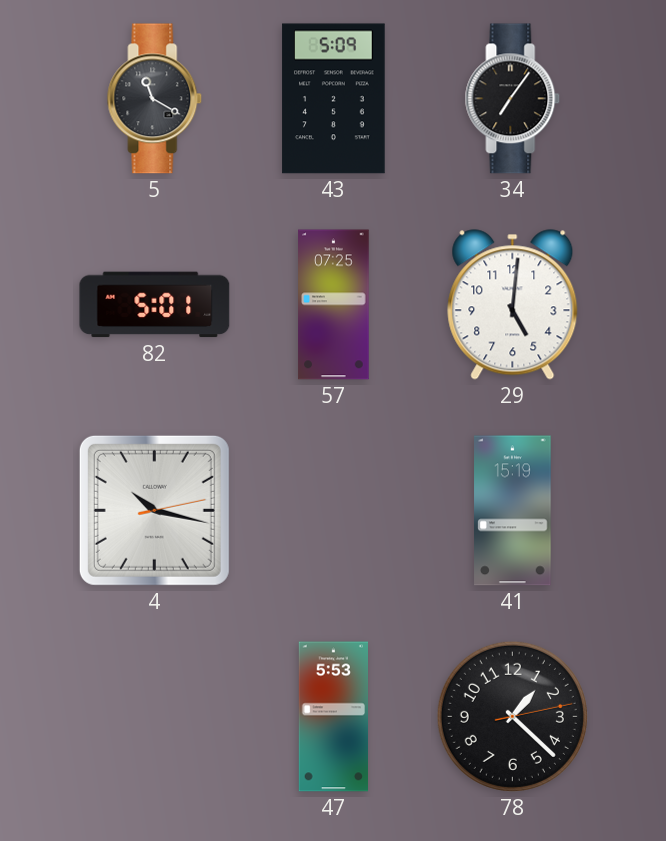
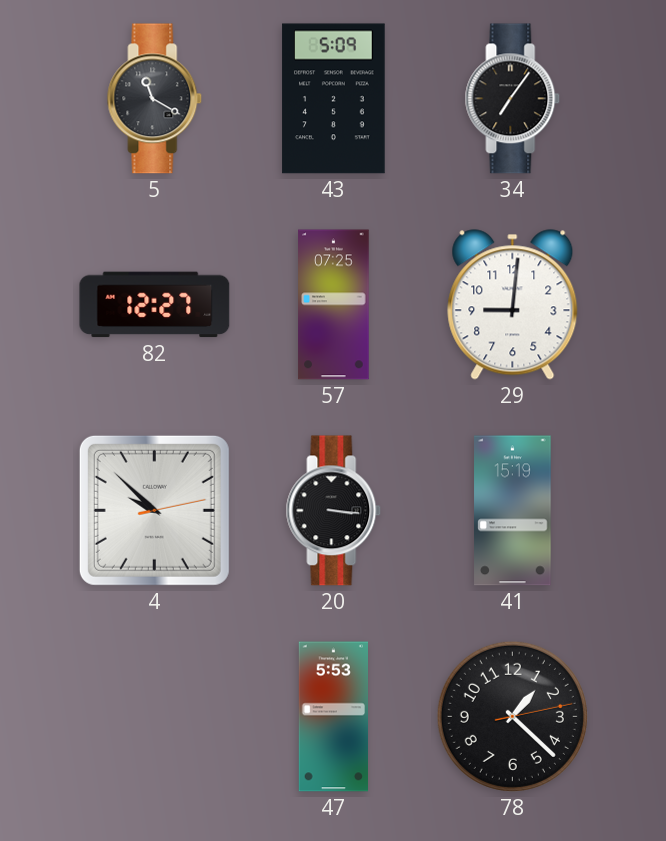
82: 5:01 -> 12:27
29: 5:01 -> 9:01
4: 10:17 -> 9:52
20: none -> 3:16
